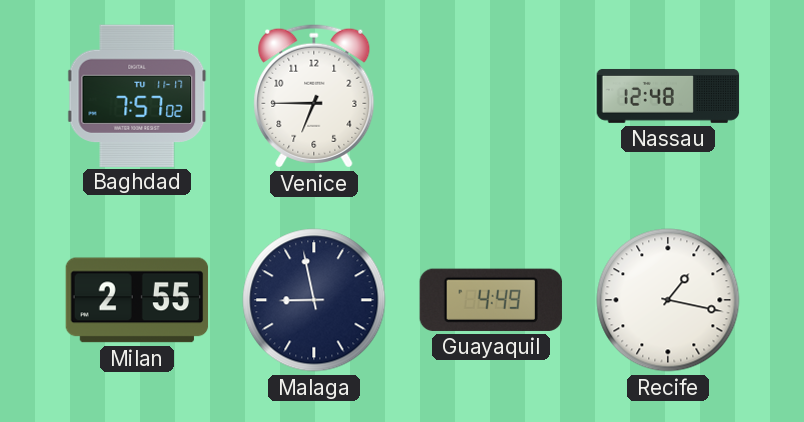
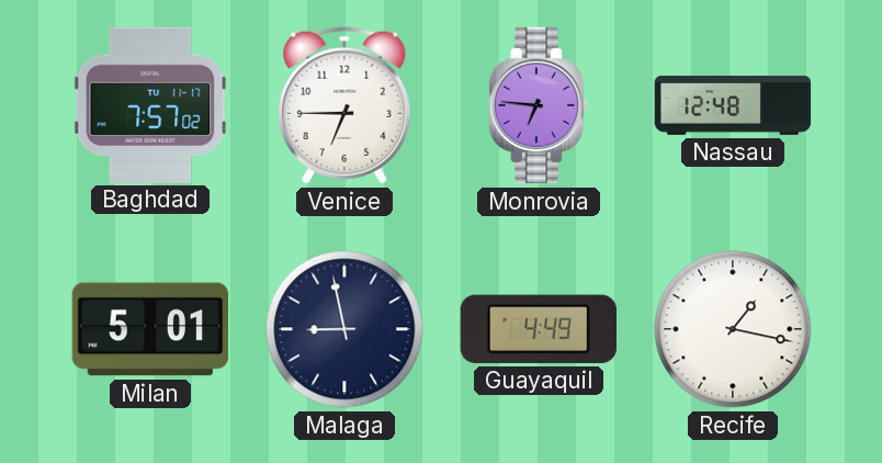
Monrovia: none -> 6:46
Milan: 2:55 -> 5:01
